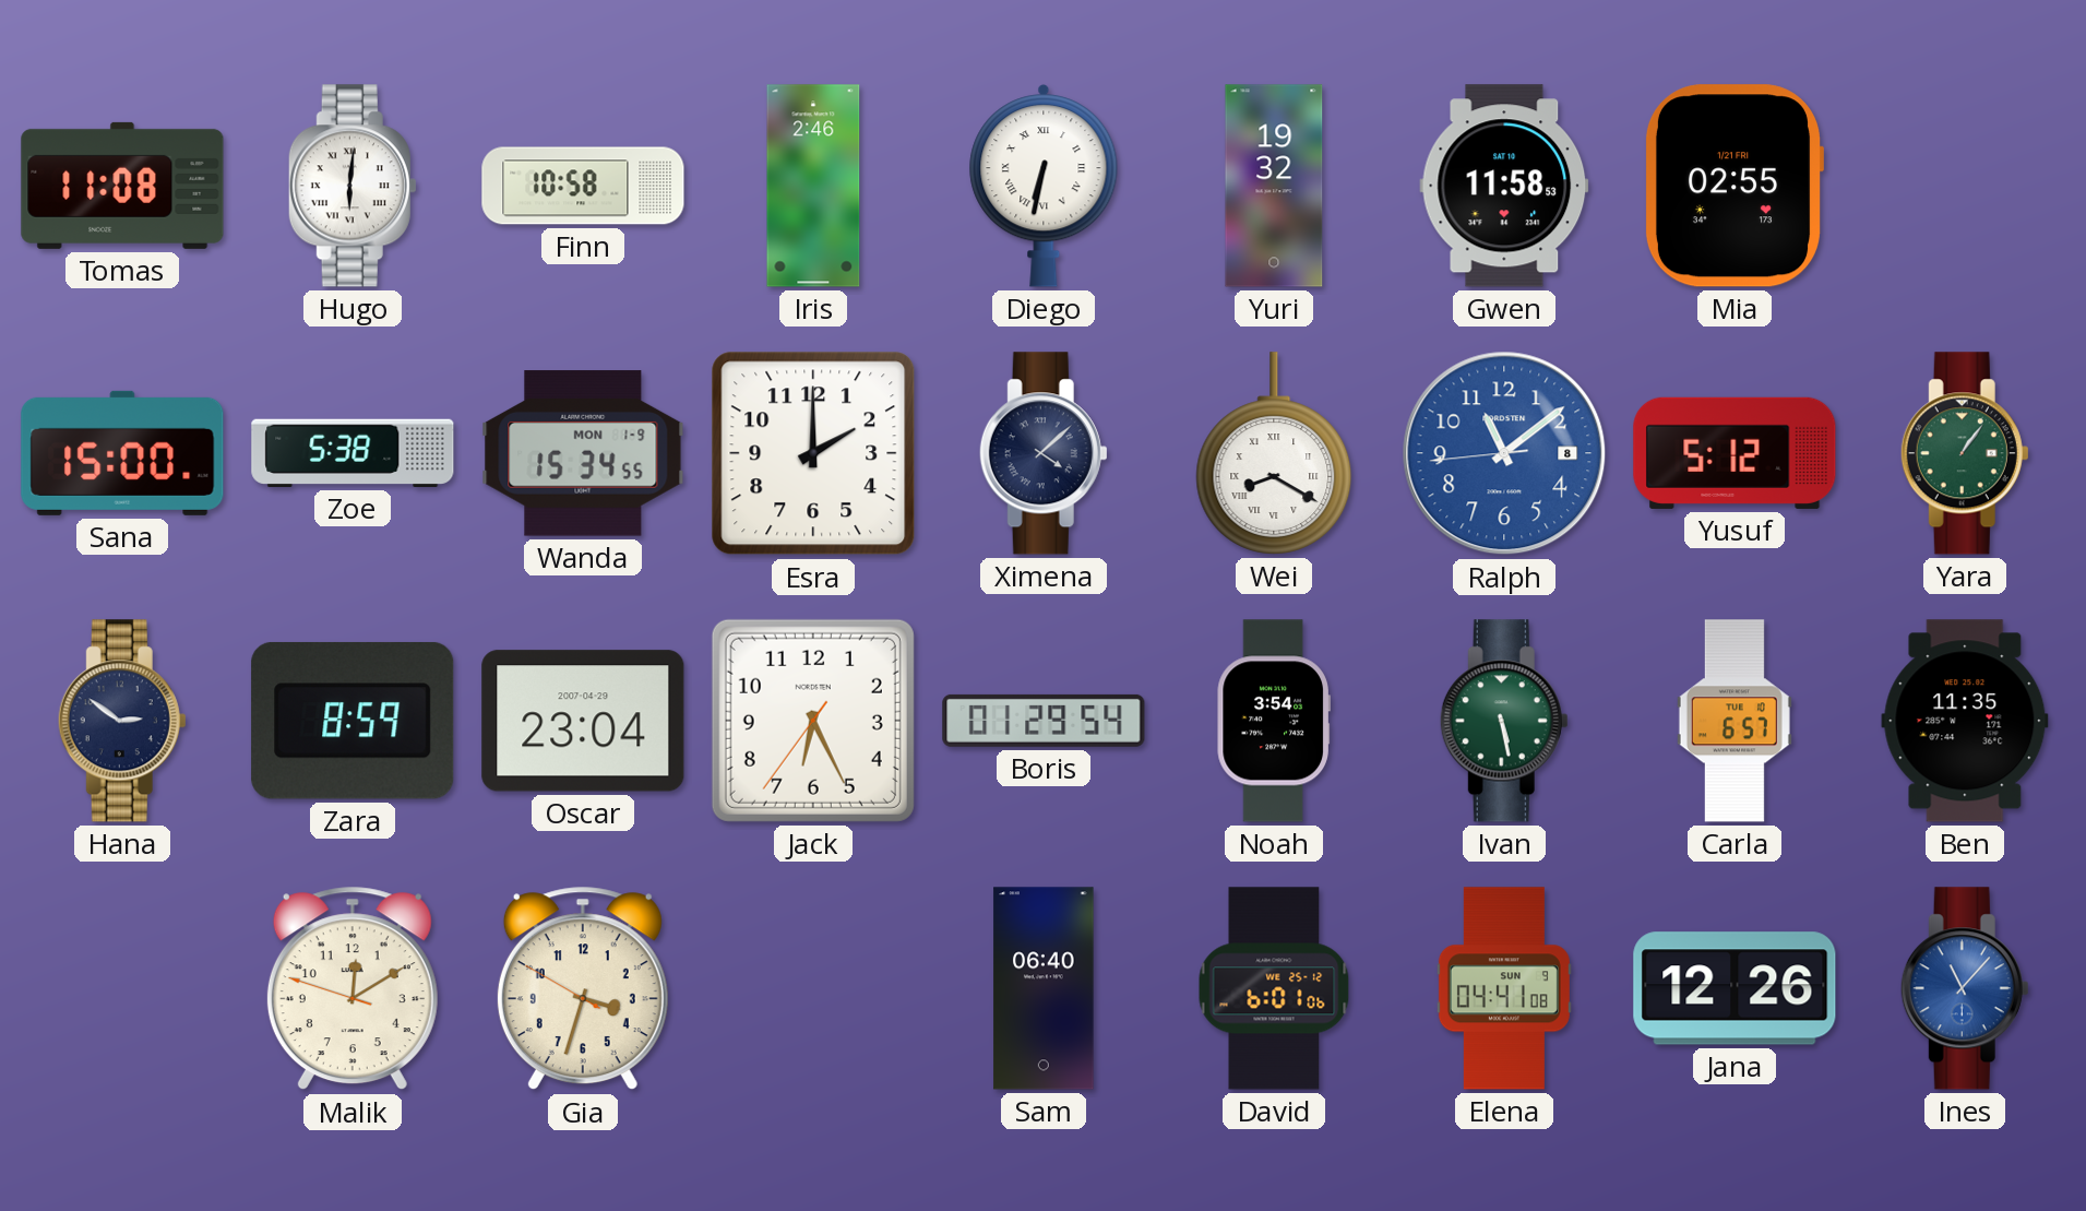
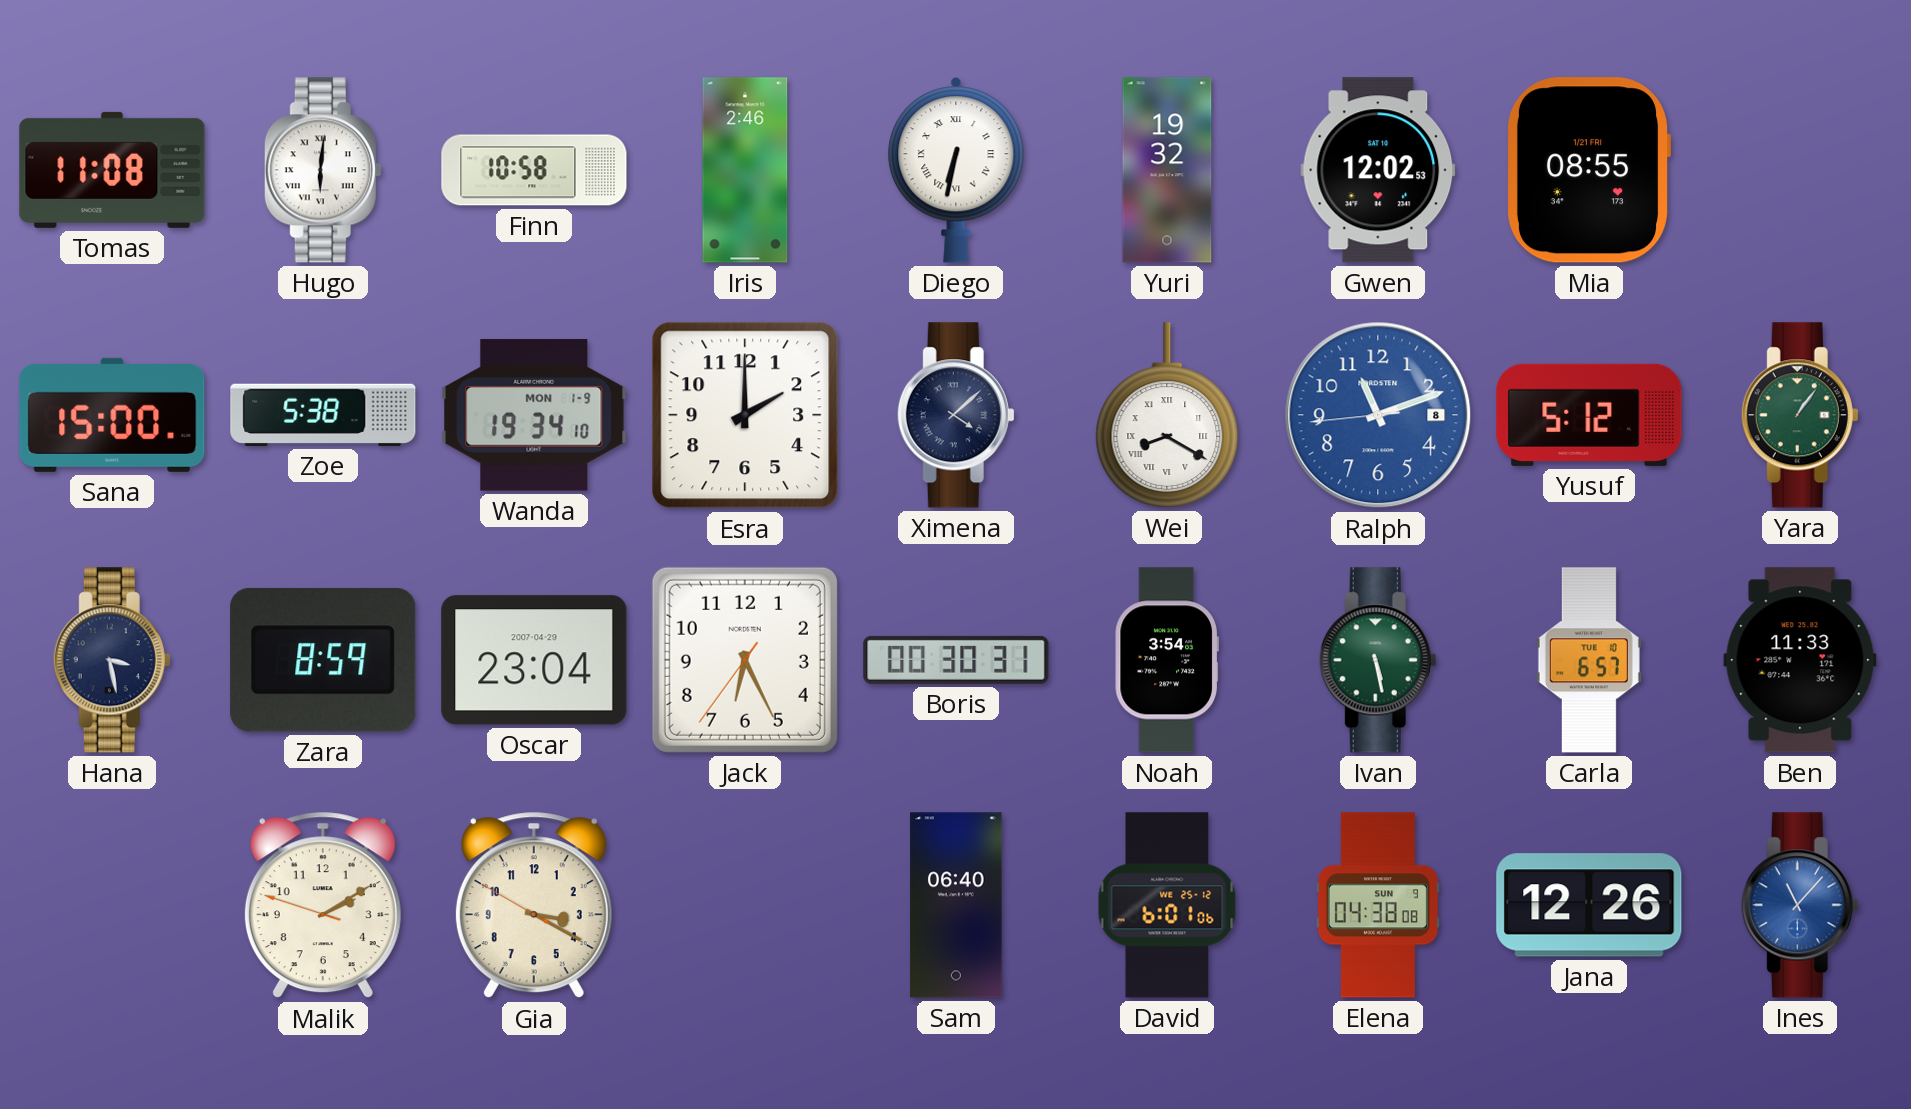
Gwen: 11:58 -> 12:02
Mia: 02:55 -> 08:55
Wanda: 15:34 -> 19:34
Ralph: 11:08 -> 11:11
Hana: 2:51 -> 3:28
Boris: 01:29 -> 00:30
Ben: 11:35 -> 11:33
Malik: 12:09 -> 2:09
Gia: 3:32 -> 3:19
Elena: 04:41 -> 04:38
